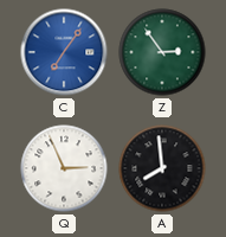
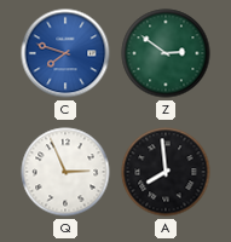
C: 7:06 -> 7:48
Z: 2:54 -> 2:51
